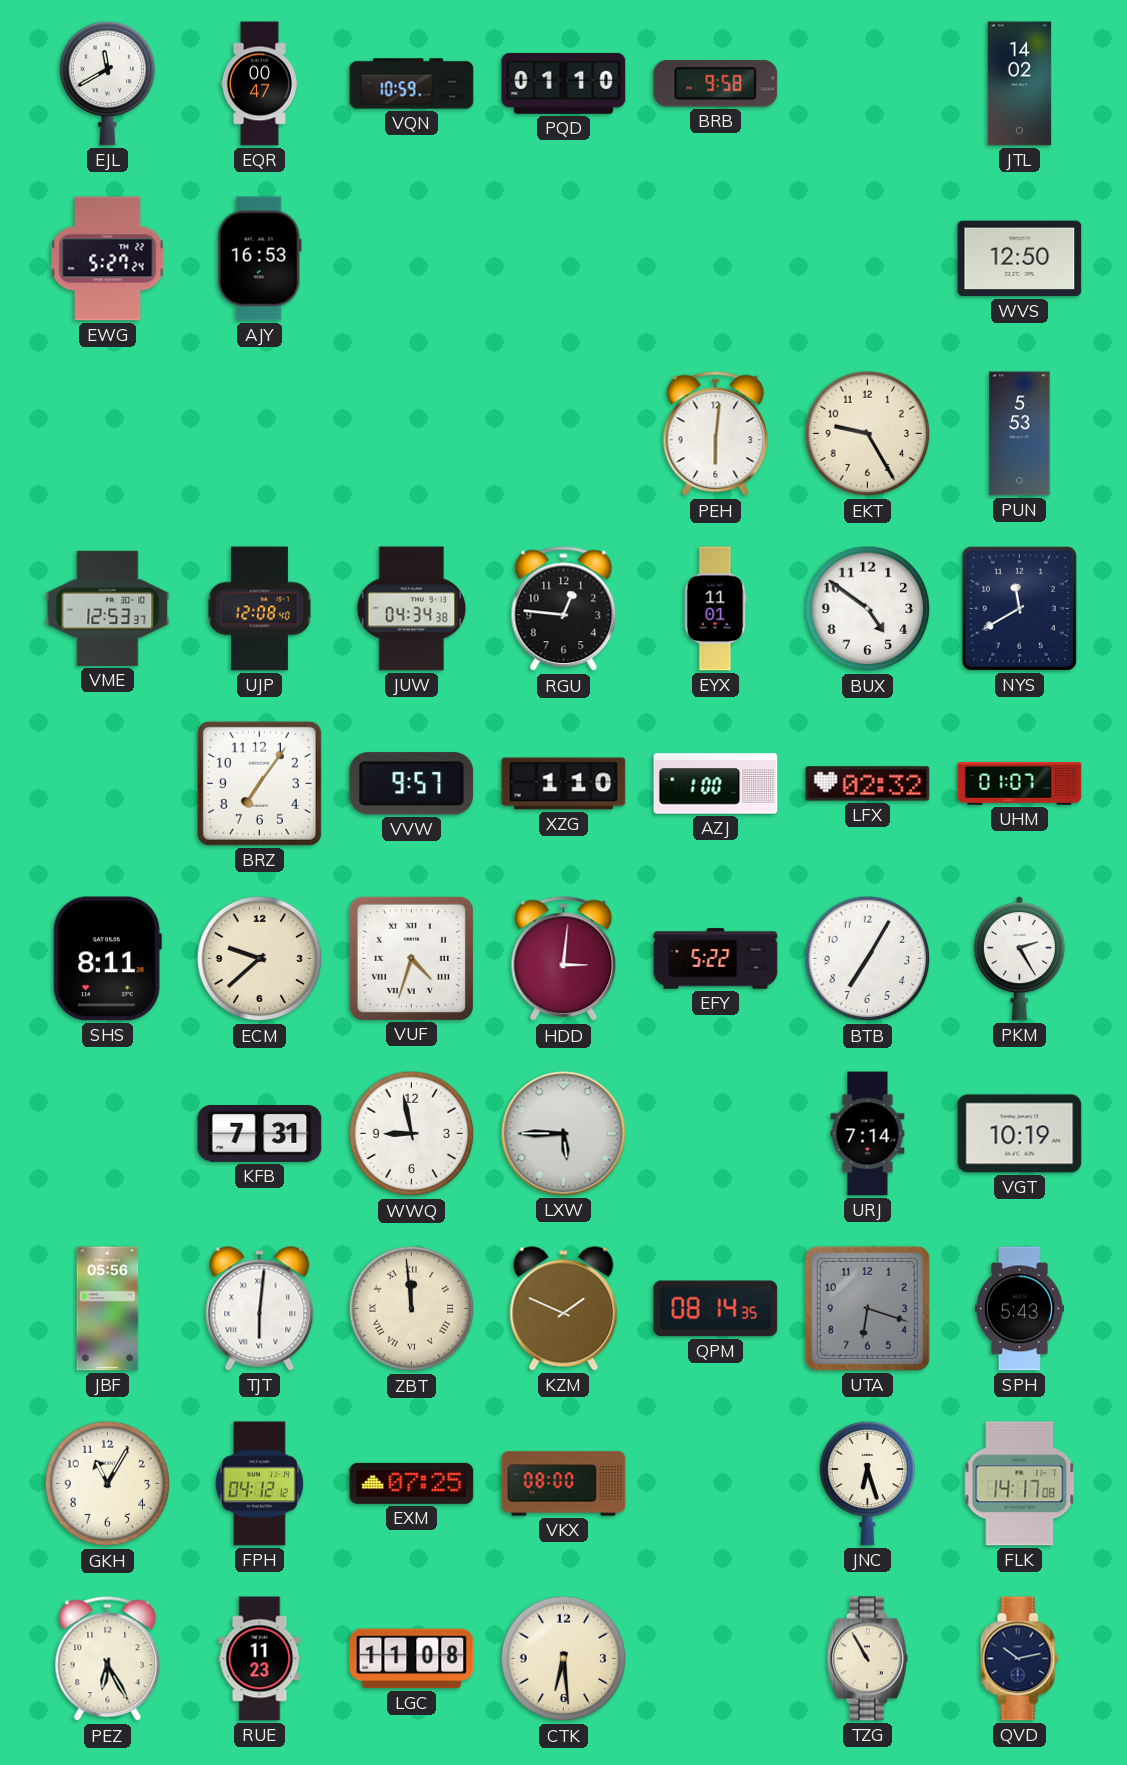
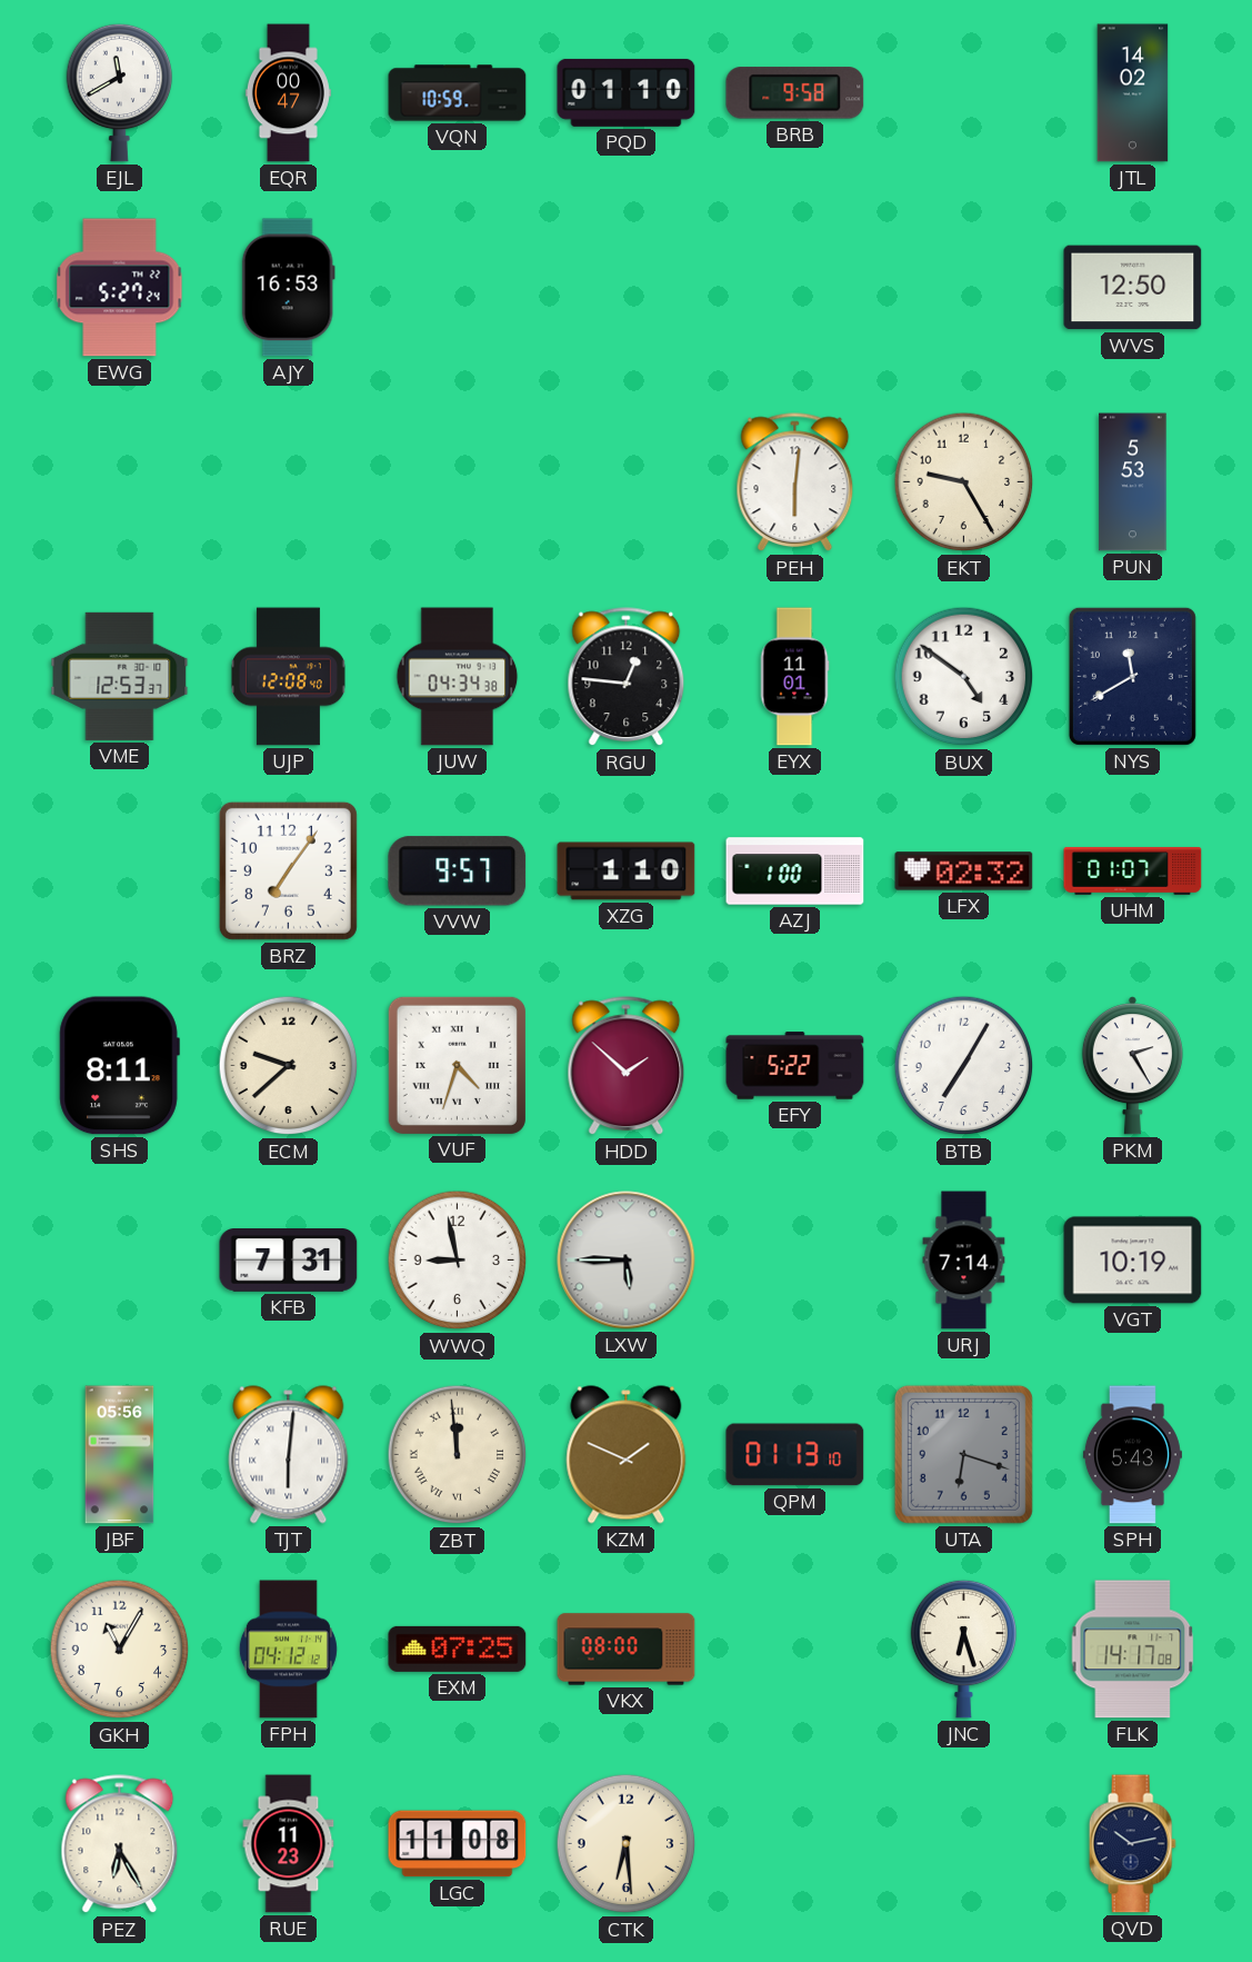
HDD: 3:01 -> 1:52
QPM: 08:14 -> 01:13
TZG: 10:55 -> none
